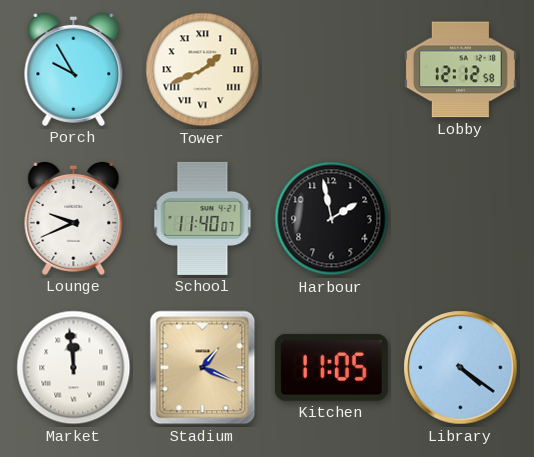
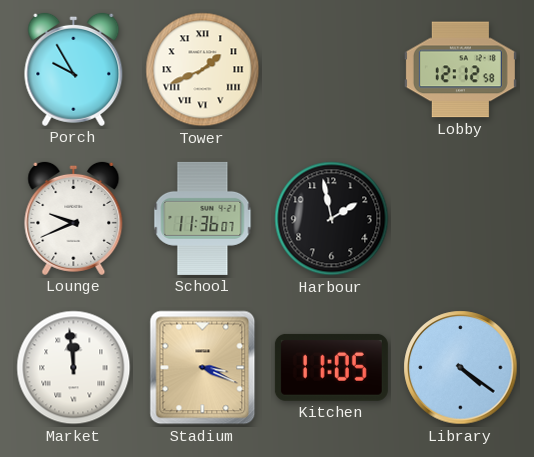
School: 11:40 -> 11:36
Stadium: 1:19 -> 3:19
